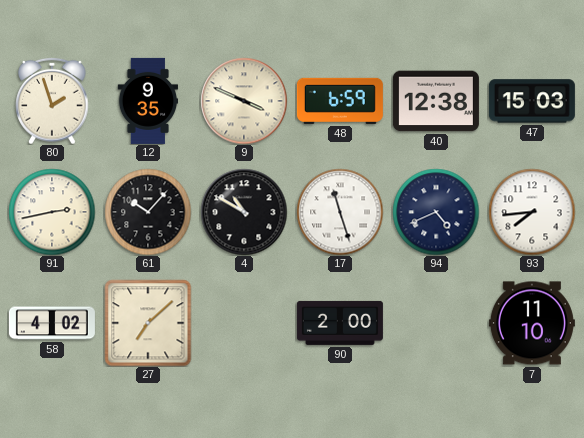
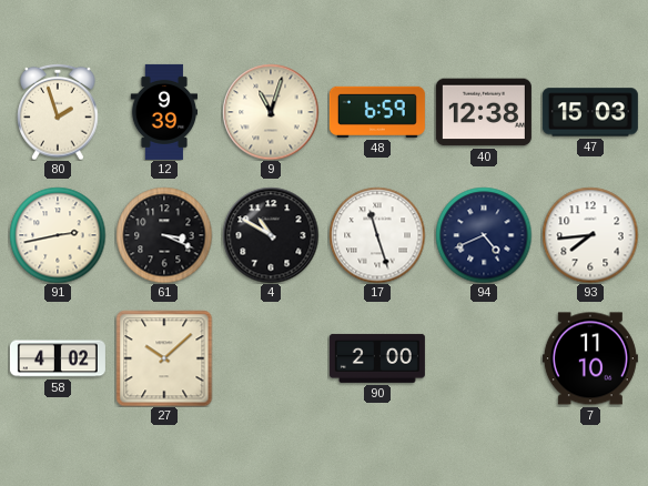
12: 9:35 -> 9:39
9: 3:49 -> 11:03
61: 10:07 -> 3:19
27: 7:08 -> 10:08
